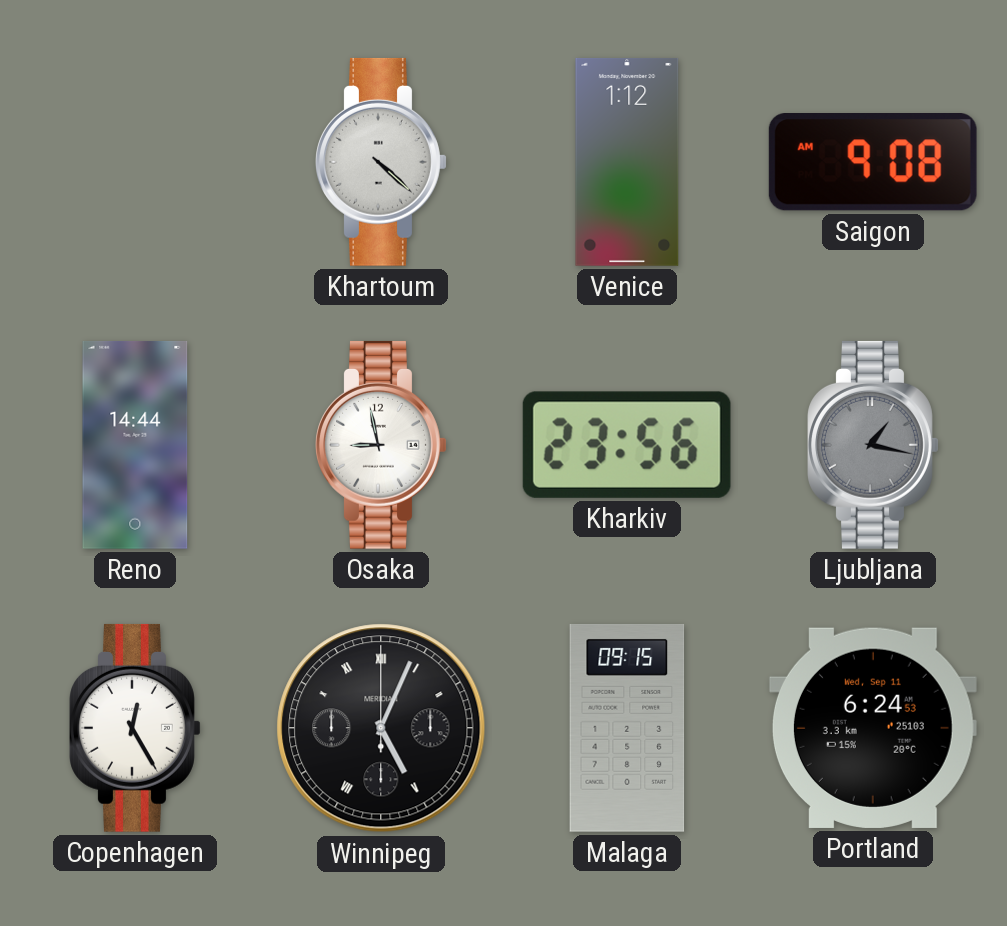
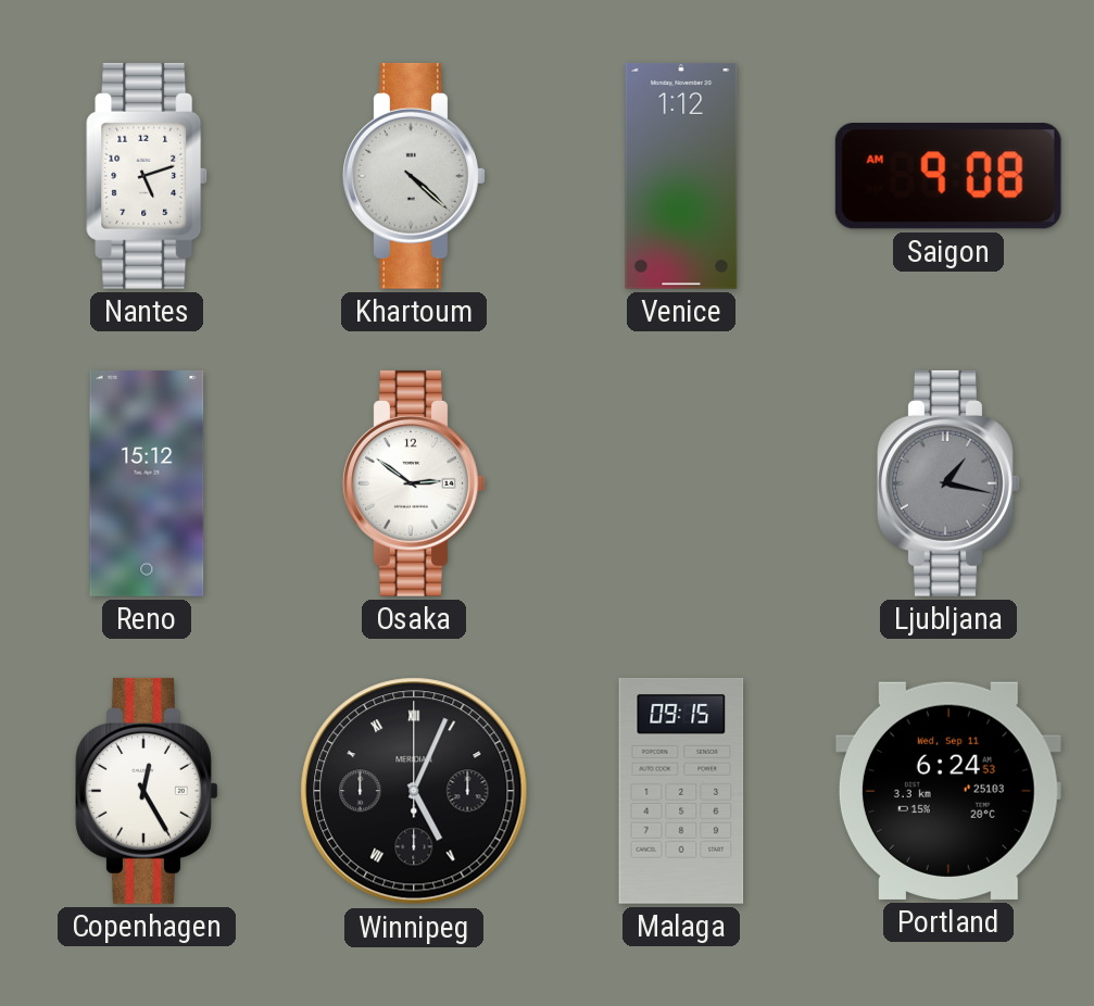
Nantes: none -> 5:12
Reno: 14:44 -> 15:12
Osaka: 8:58 -> 2:51
Kharkiv: 23:56 -> none
